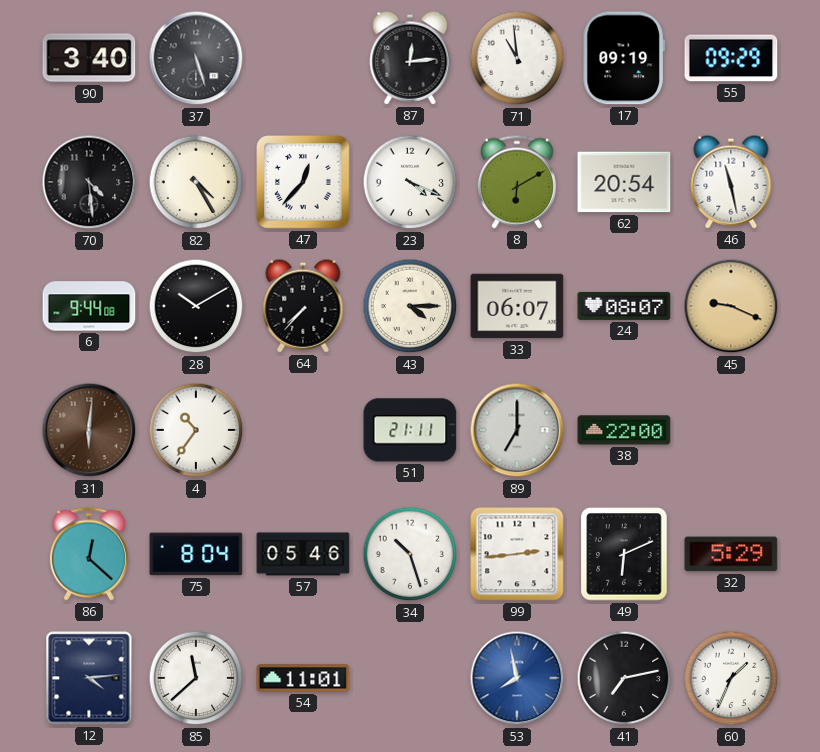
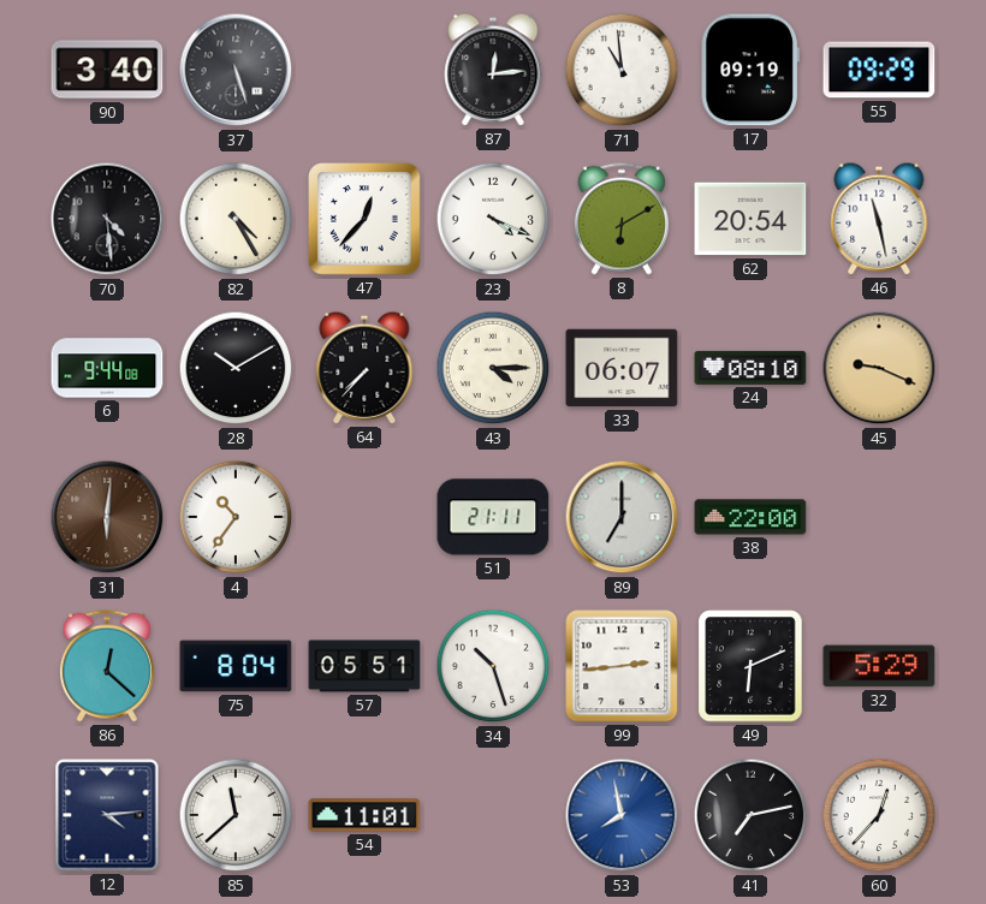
24: 08:07 -> 08:10
57: 05:46 -> 05:51
60: 1:34 -> 12:37
